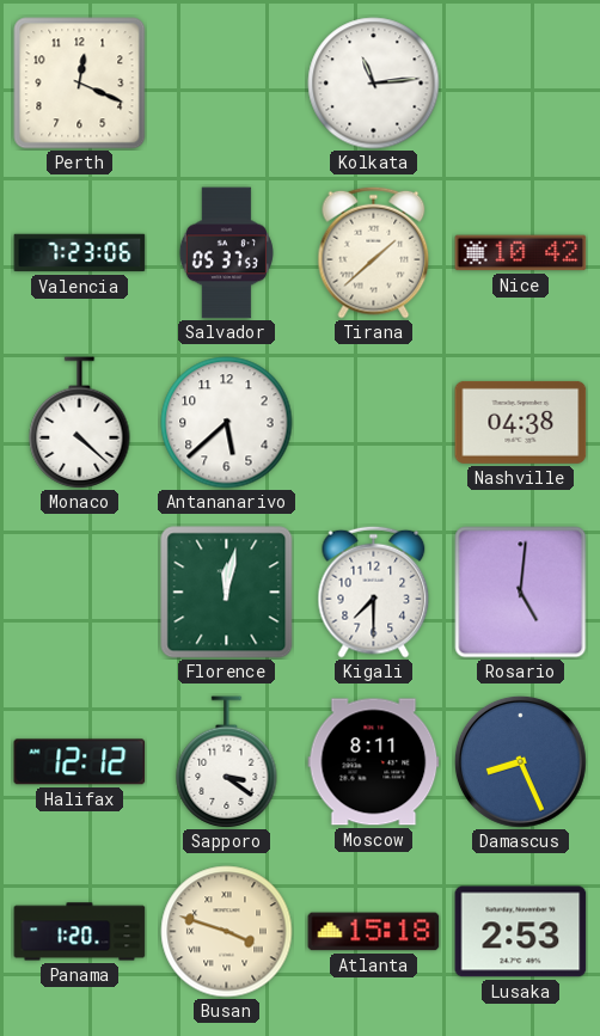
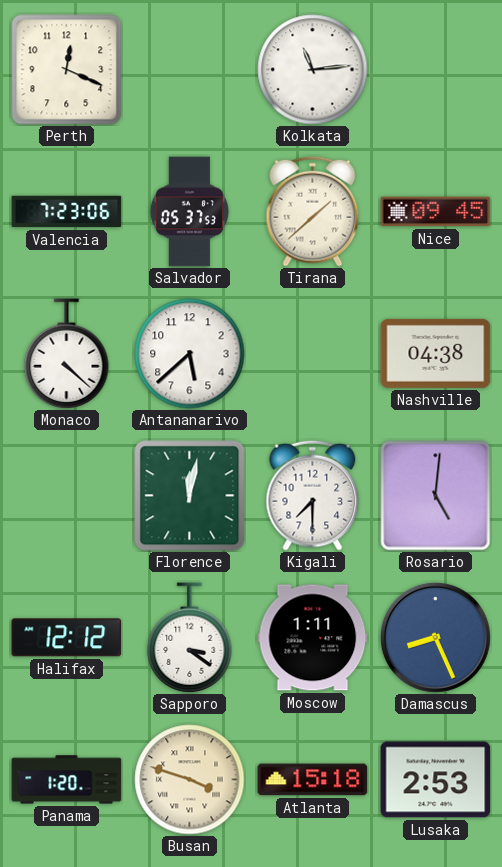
Nice: 10:42 -> 09:45
Moscow: 8:11 -> 1:11
